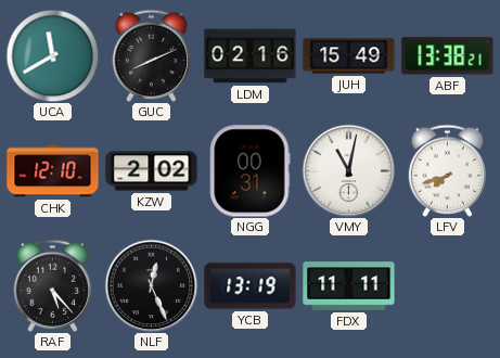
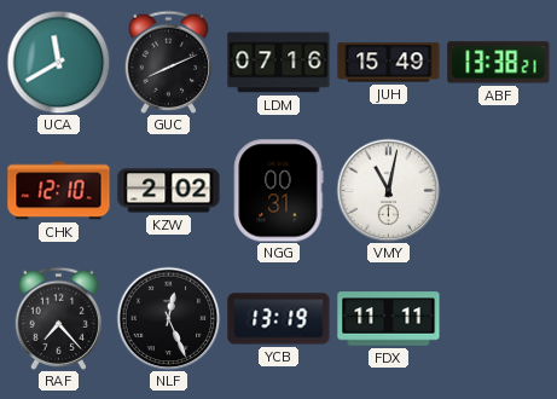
LDM: 02:16 -> 07:16
LFV: 7:42 -> none
RAF: 5:23 -> 7:23
